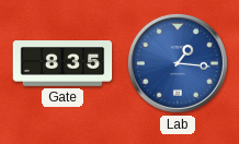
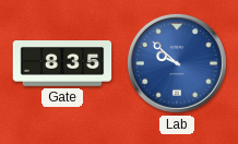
Lab: 1:16 -> 9:52
